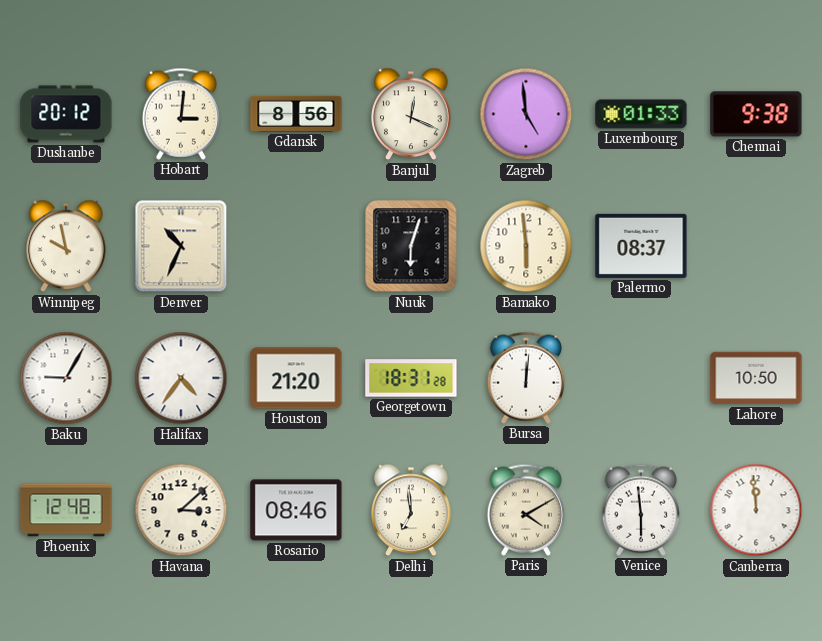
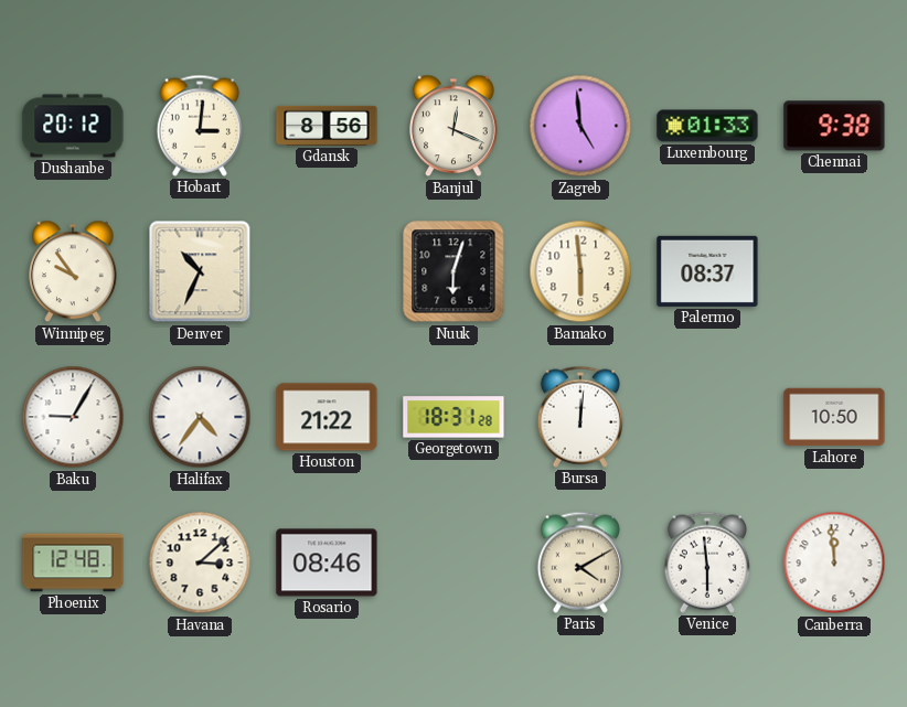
Winnipeg: 9:58 -> 9:54
Houston: 21:20 -> 21:22
Delhi: 6:59 -> none
